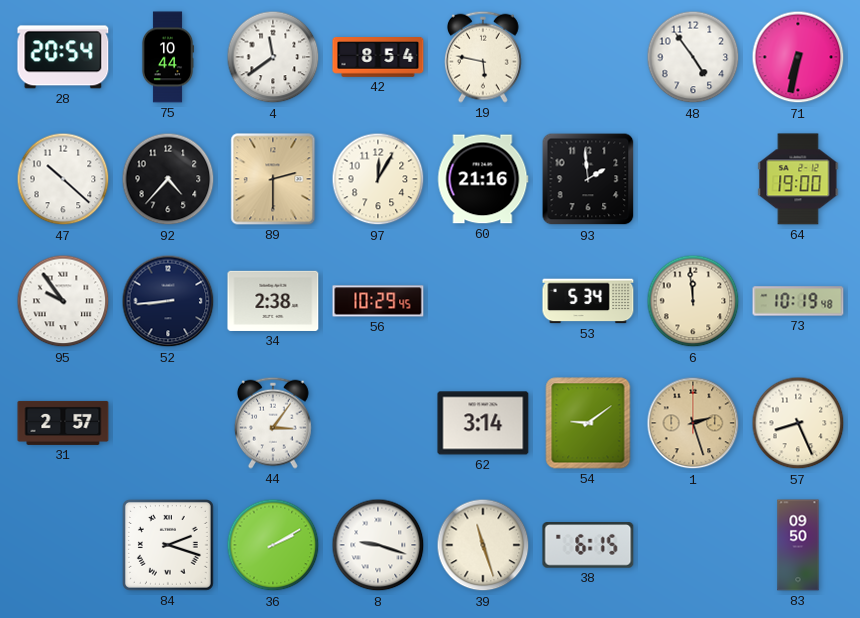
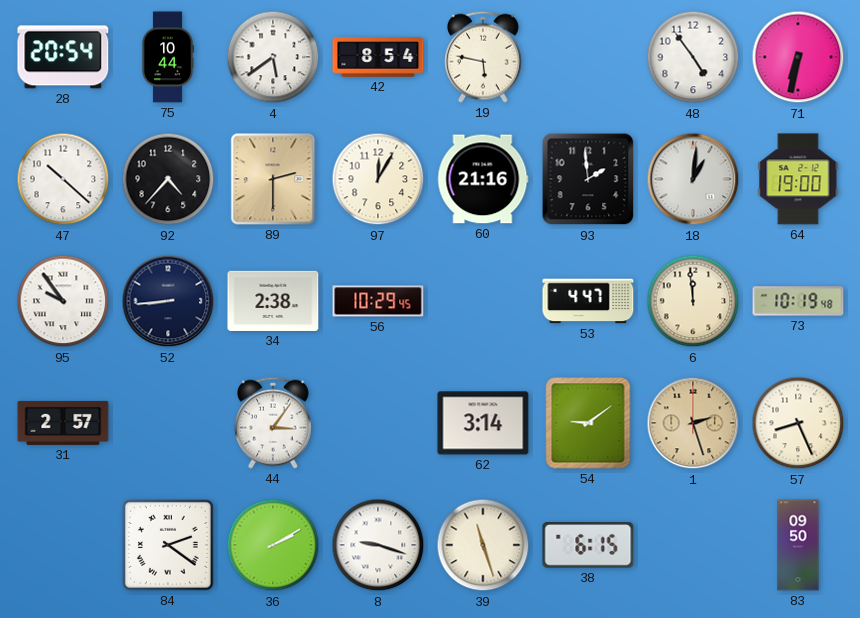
4: 11:39 -> 5:39
18: none -> 1:01
53: 5:34 -> 4:47
84: 2:18 -> 2:21
